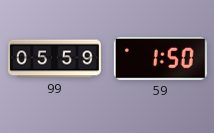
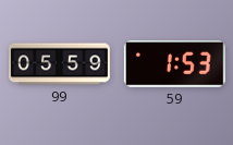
59: 1:50 -> 1:53
